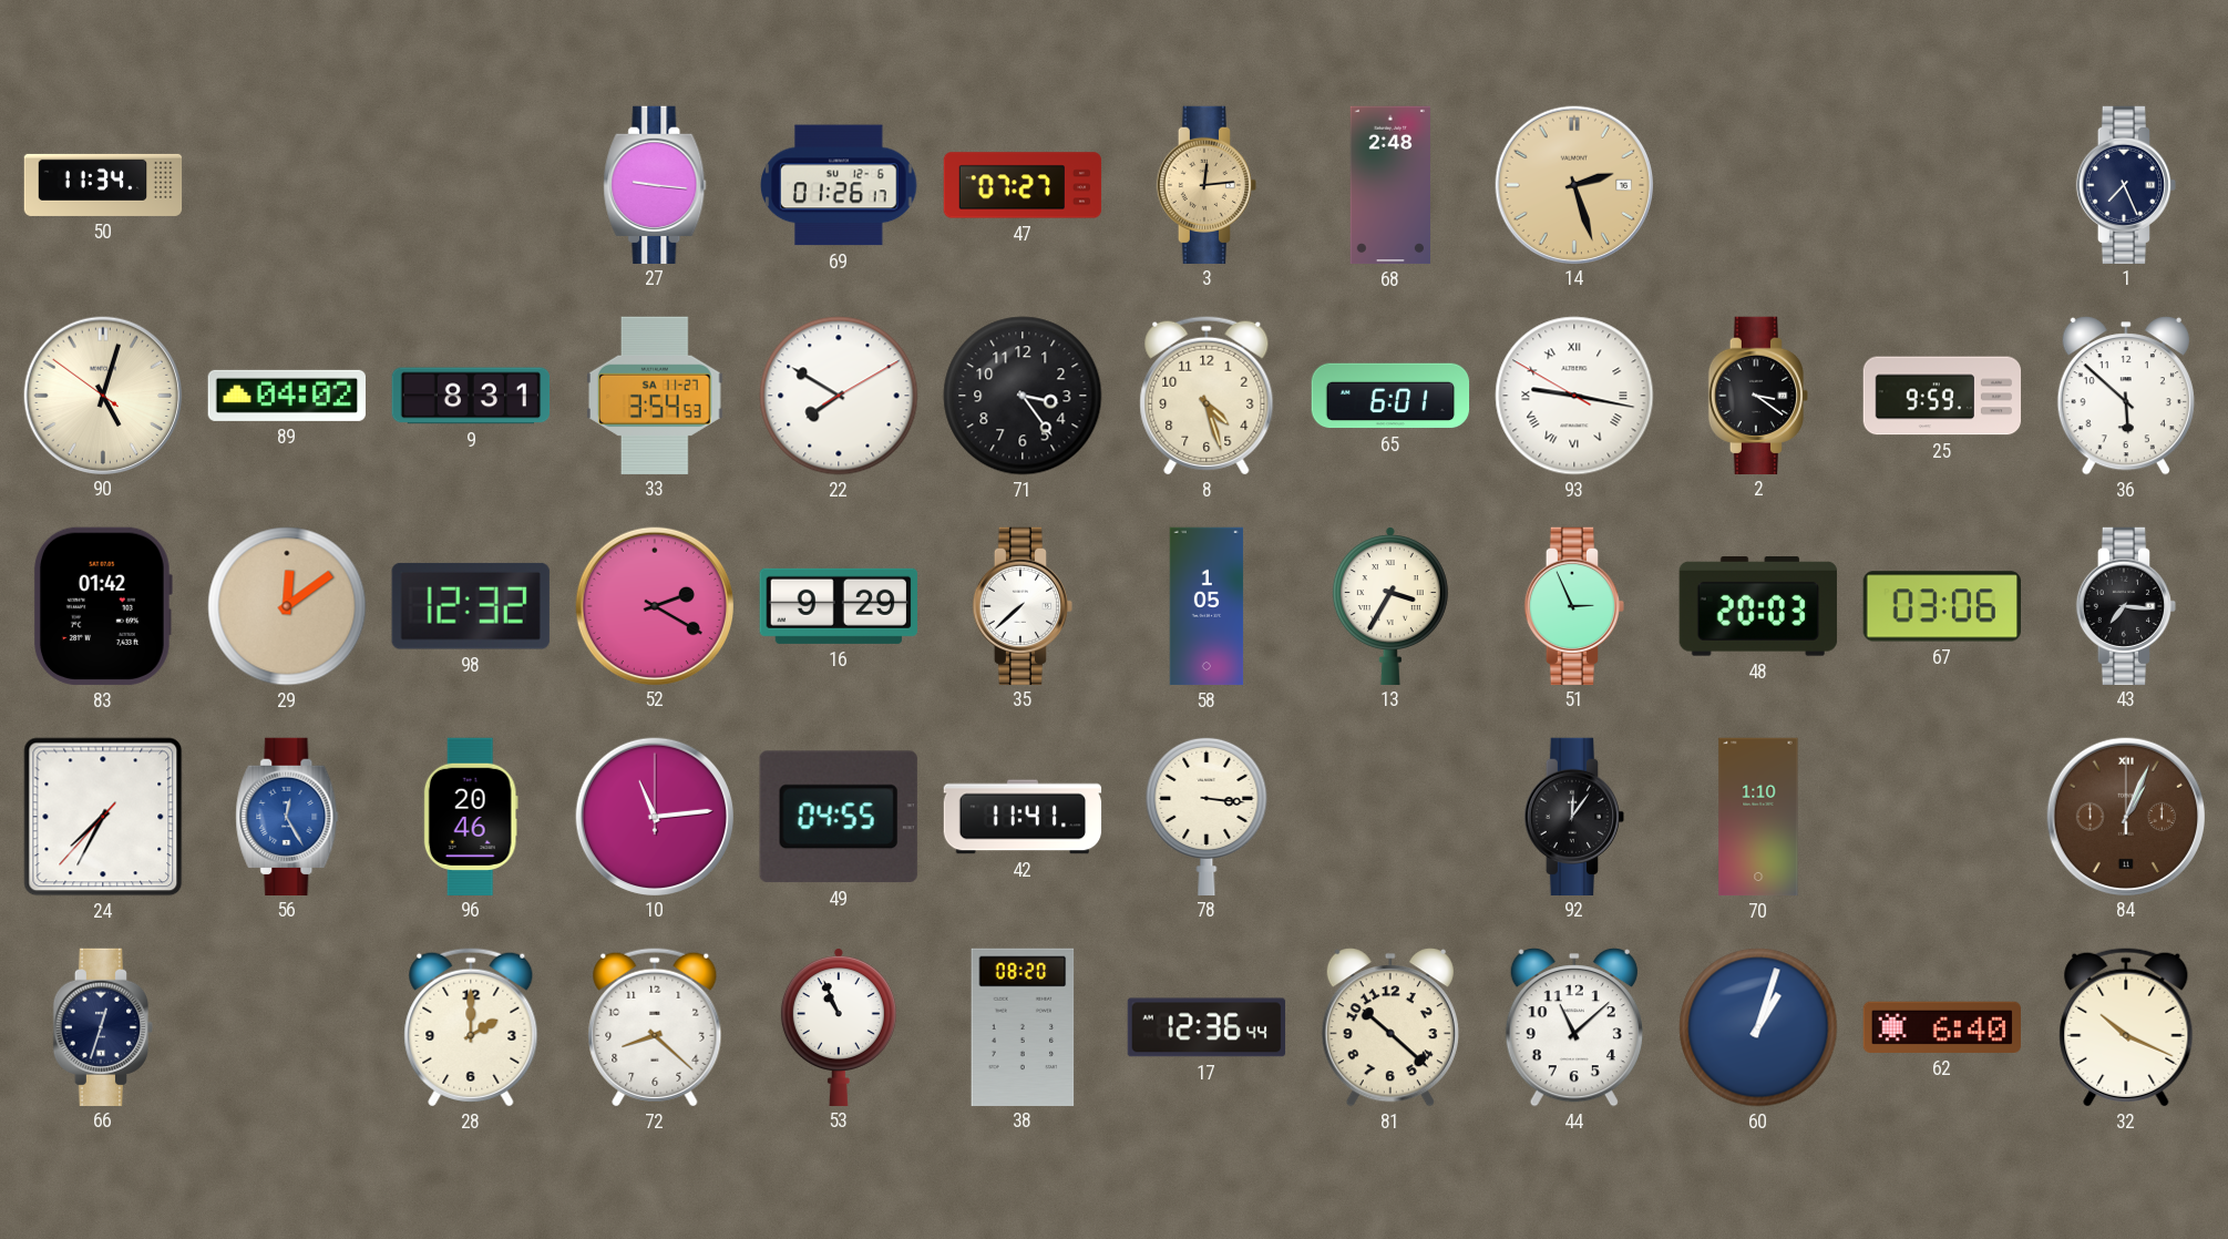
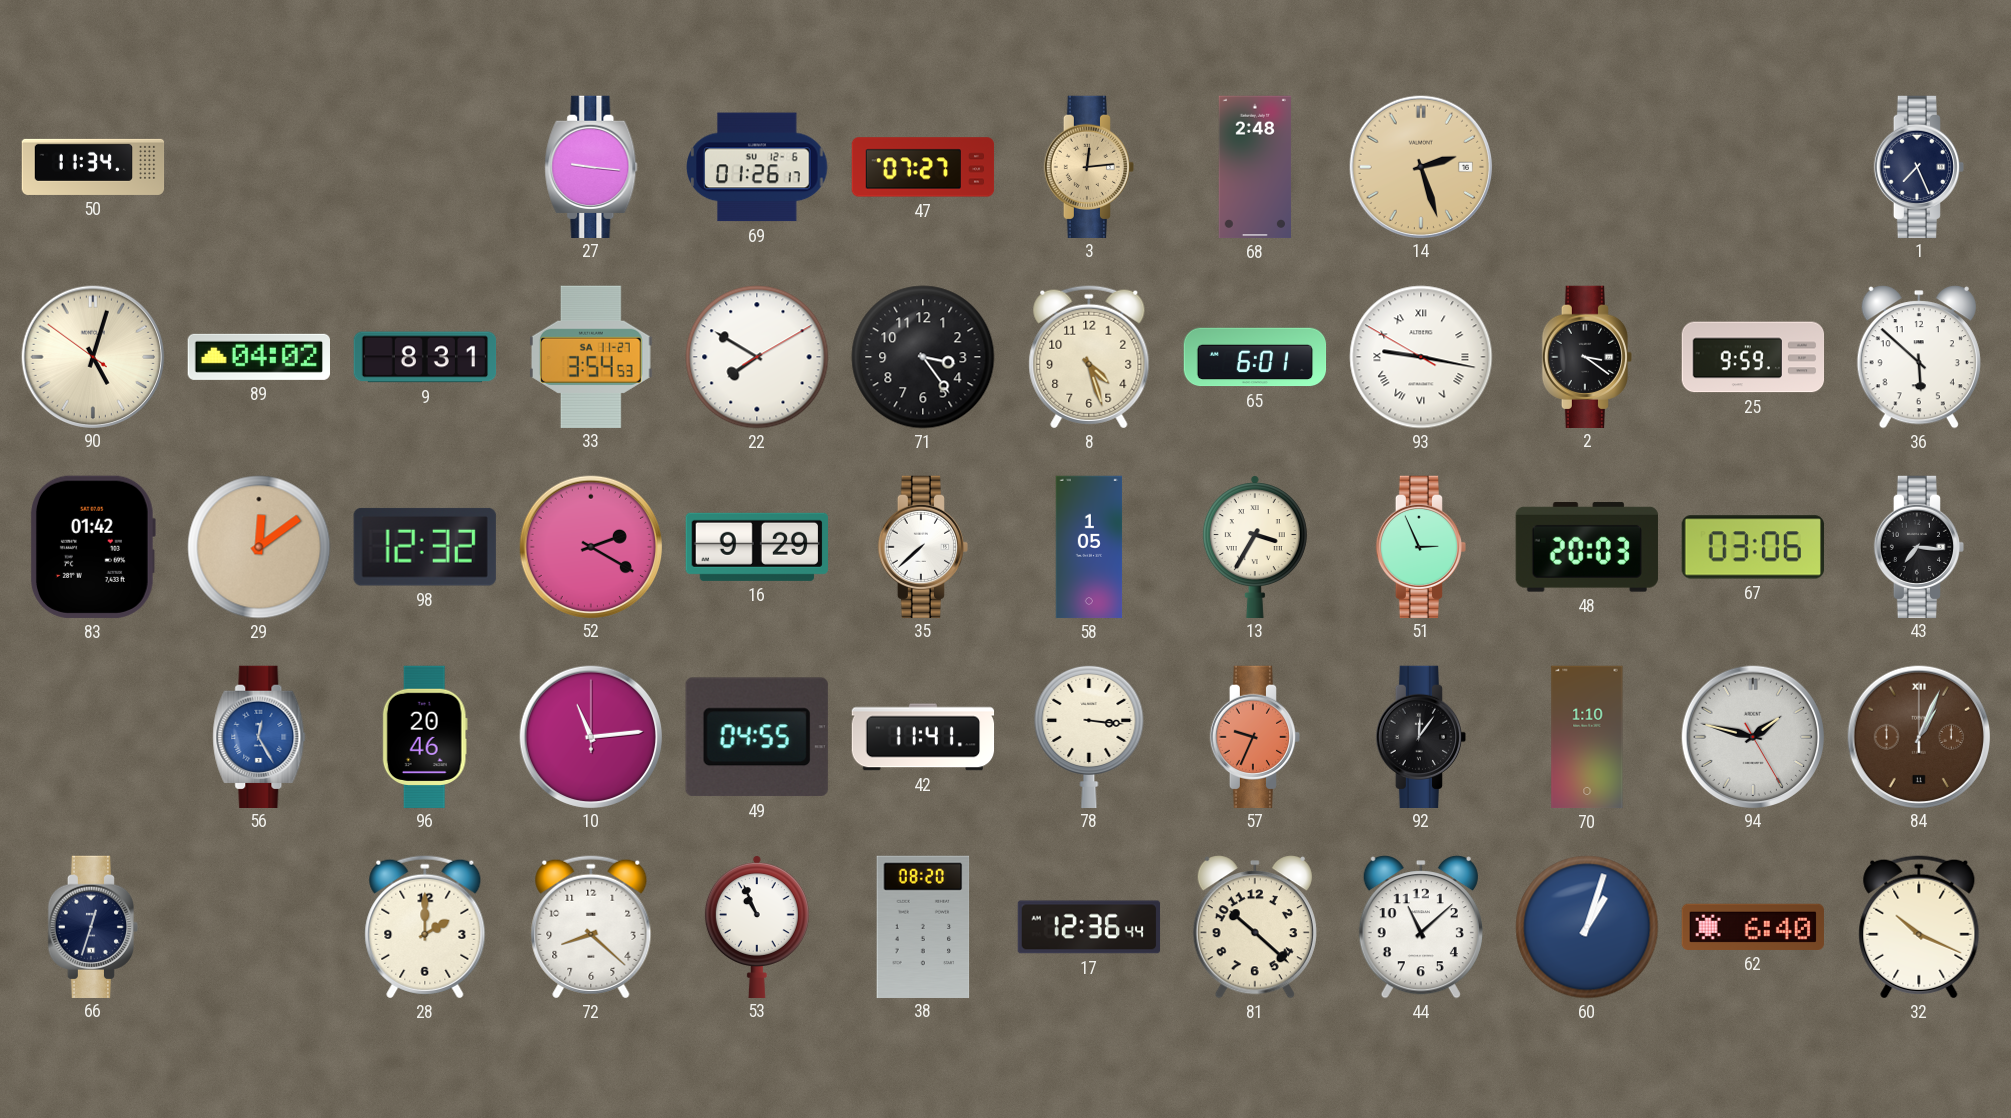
24: 7:34 -> none
57: none -> 9:34
94: none -> 1:47
